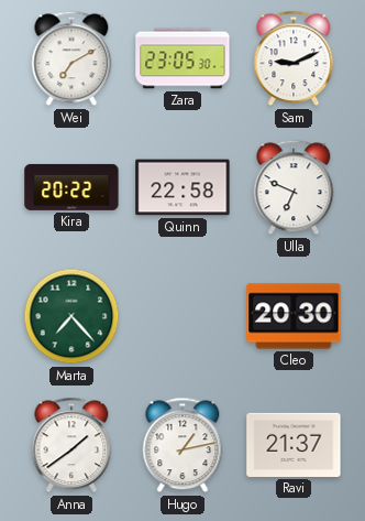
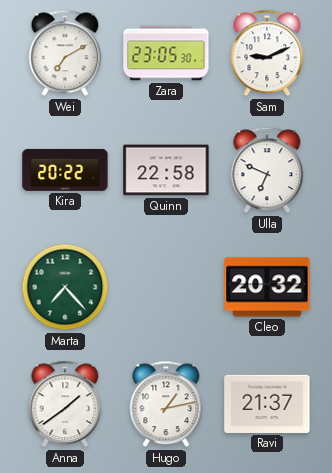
Cleo: 20:30 -> 20:32
